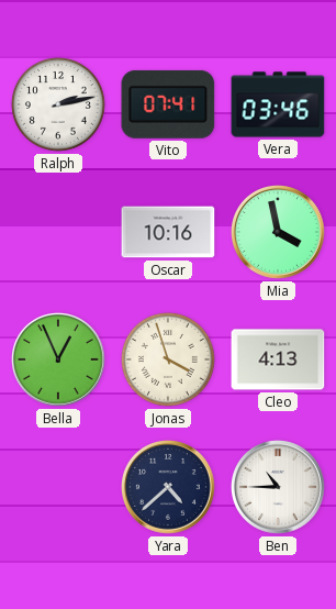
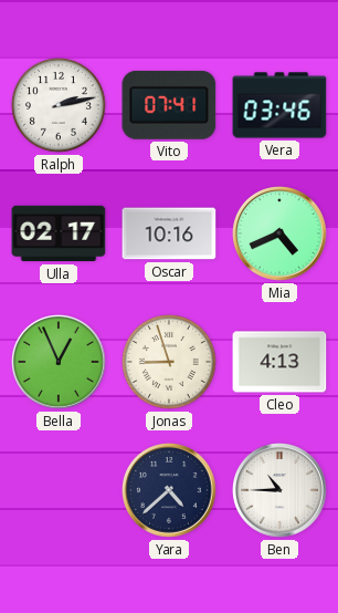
Ulla: none -> 02:17
Mia: 3:58 -> 4:41
Jonas: 3:57 -> 8:57
